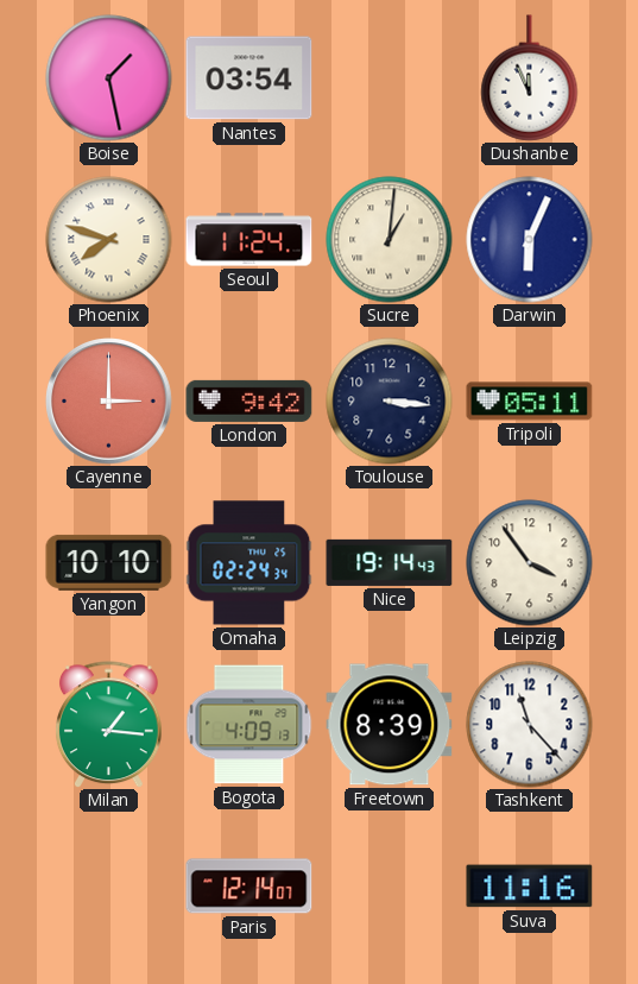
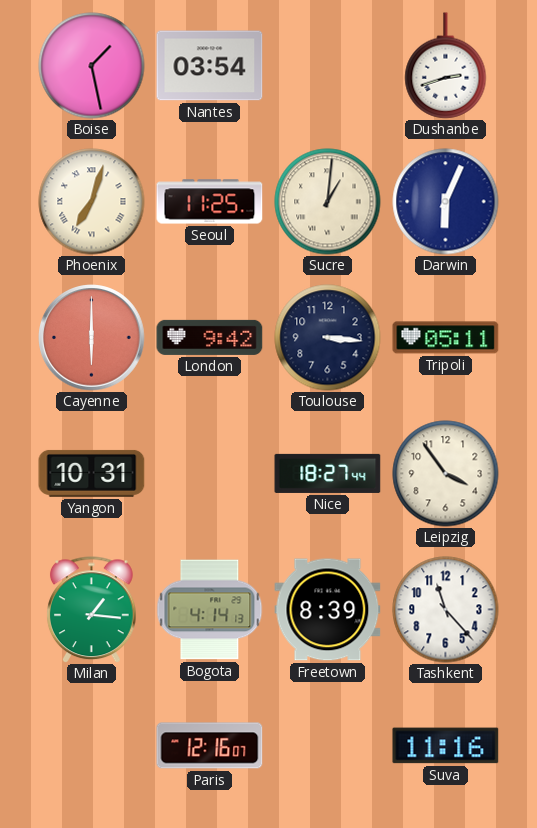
Dushanbe: 11:56 -> 2:42
Phoenix: 7:48 -> 7:03
Seoul: 11:24 -> 11:25
Cayenne: 3:00 -> 6:00
Yangon: 10:10 -> 10:31
Omaha: 02:24 -> none
Nice: 19:14 -> 18:27
Bogota: 4:09 -> 4:14
Paris: 12:14 -> 12:16
